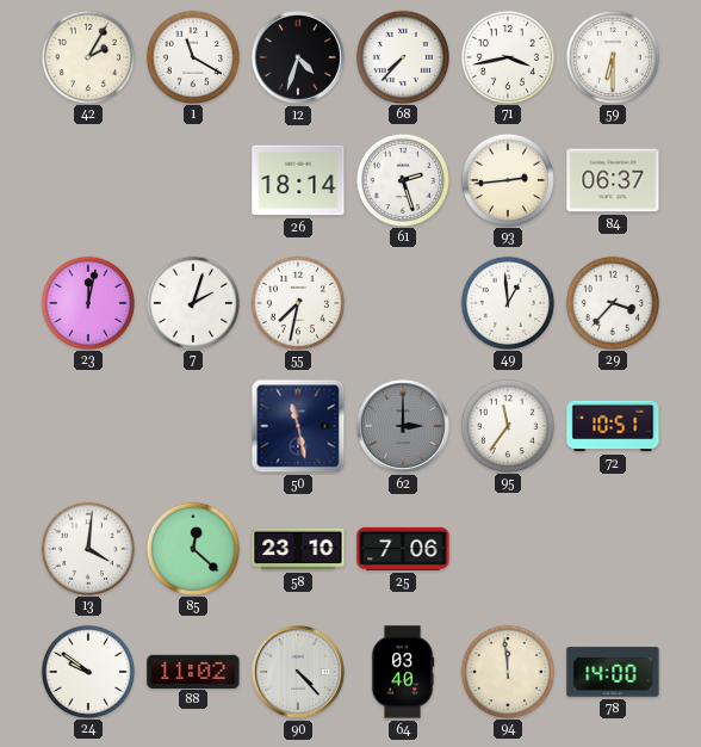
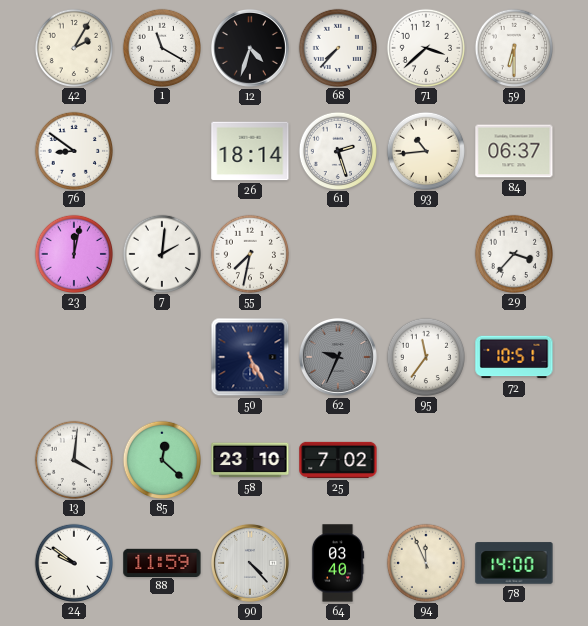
71: 3:43 -> 3:38
76: none -> 8:51
93: 2:44 -> 10:44
7: 2:03 -> 2:01
49: 12:59 -> none
50: 11:28 -> 5:25
62: 3:00 -> 9:34
25: 7:06 -> 7:02
88: 11:02 -> 11:59
94: 11:59 -> 11:56
